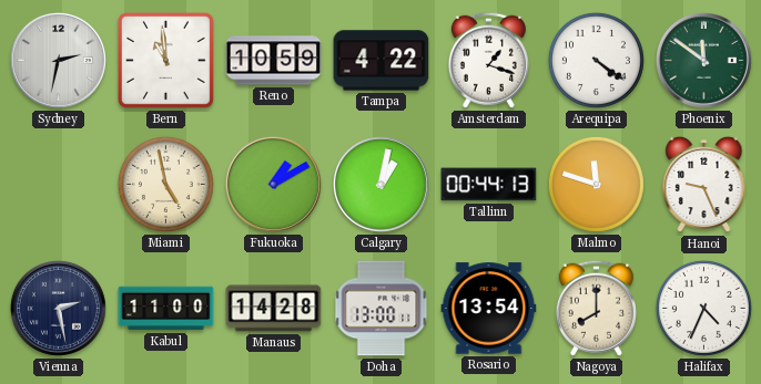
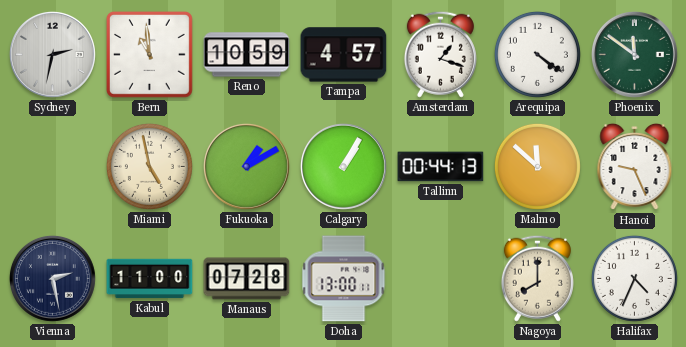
Tampa: 4:22 -> 4:57
Calgary: 1:02 -> 1:05
Malmo: 11:48 -> 11:52
Manaus: 14:28 -> 07:28
Rosario: 13:54 -> none
